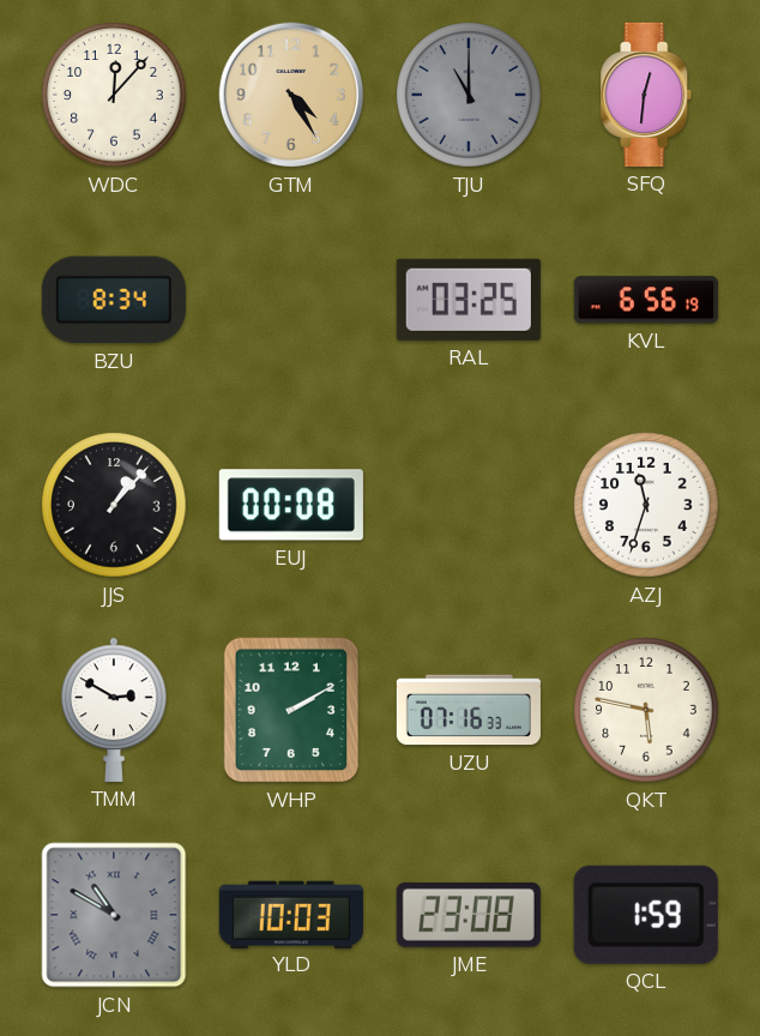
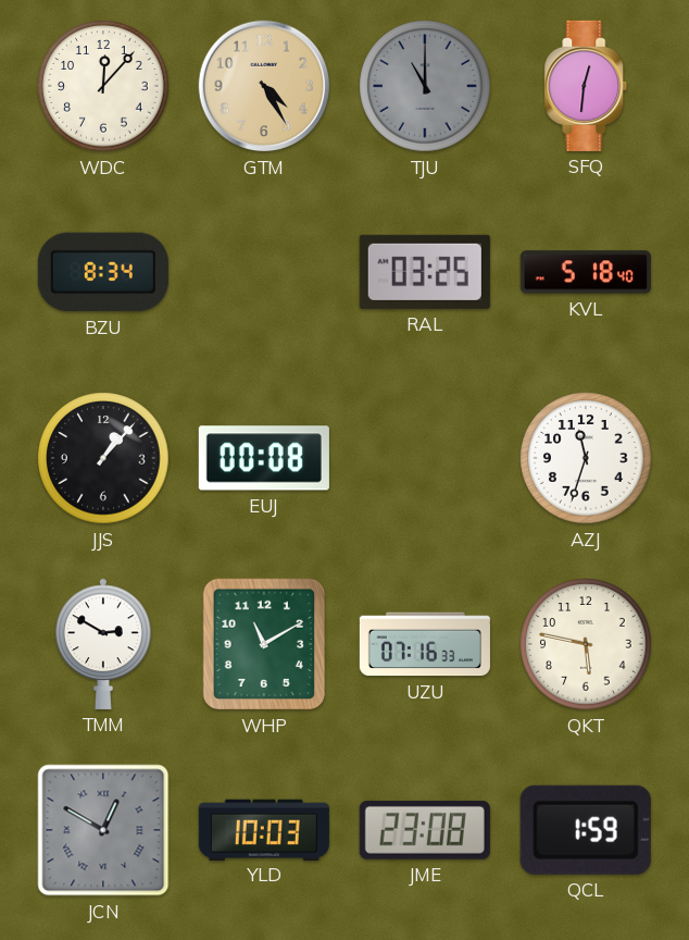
KVL: 6:56 -> 5:18
WHP: 2:10 -> 11:10
JCN: 10:50 -> 12:50
